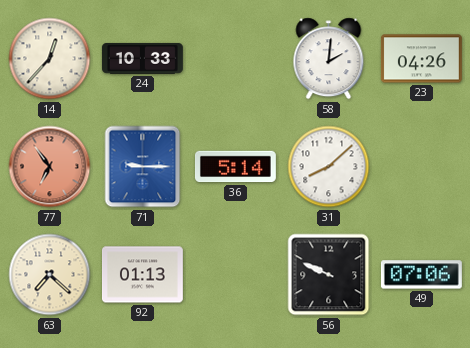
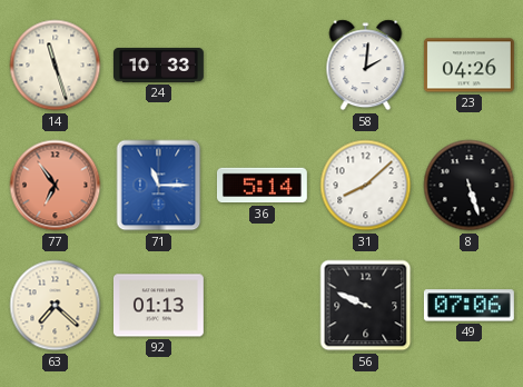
14: 12:37 -> 11:27
71: 9:15 -> 11:15
8: none -> 5:27
